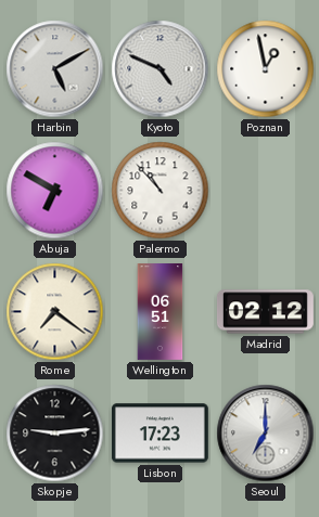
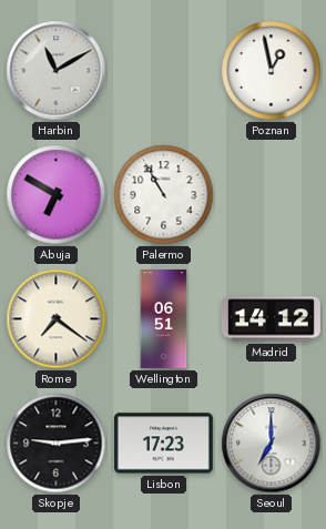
Harbin: 5:10 -> 11:10
Kyoto: 4:49 -> none
Palermo: 10:53 -> 10:55
Madrid: 02:12 -> 14:12
